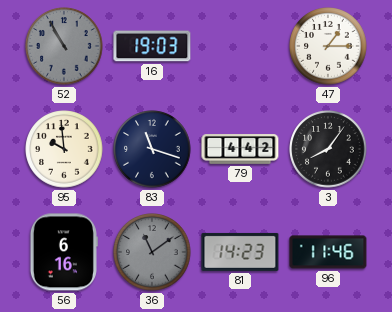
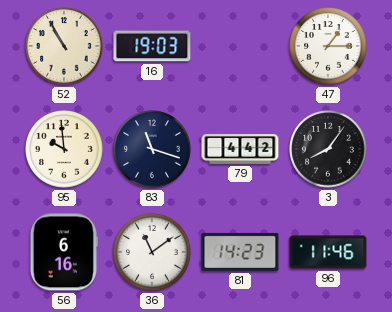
52 dial: grey -> cream
36 dial: grey -> white
